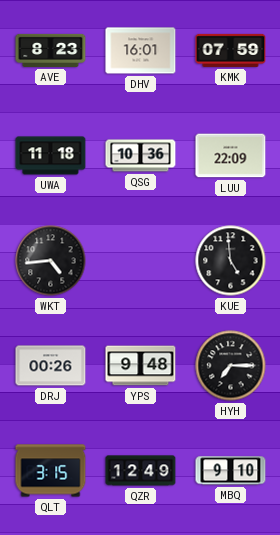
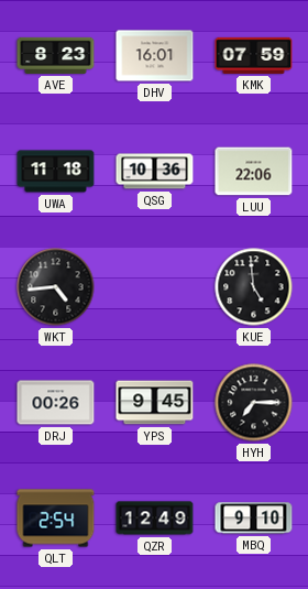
LUU: 22:09 -> 22:06
YPS: 9:48 -> 9:45
QLT: 3:15 -> 2:54
